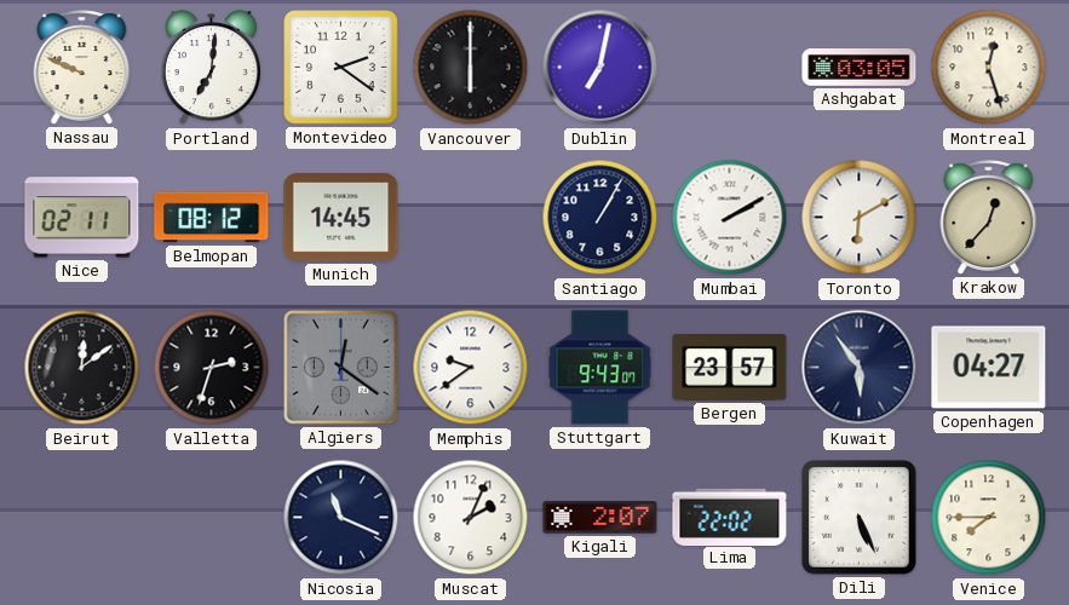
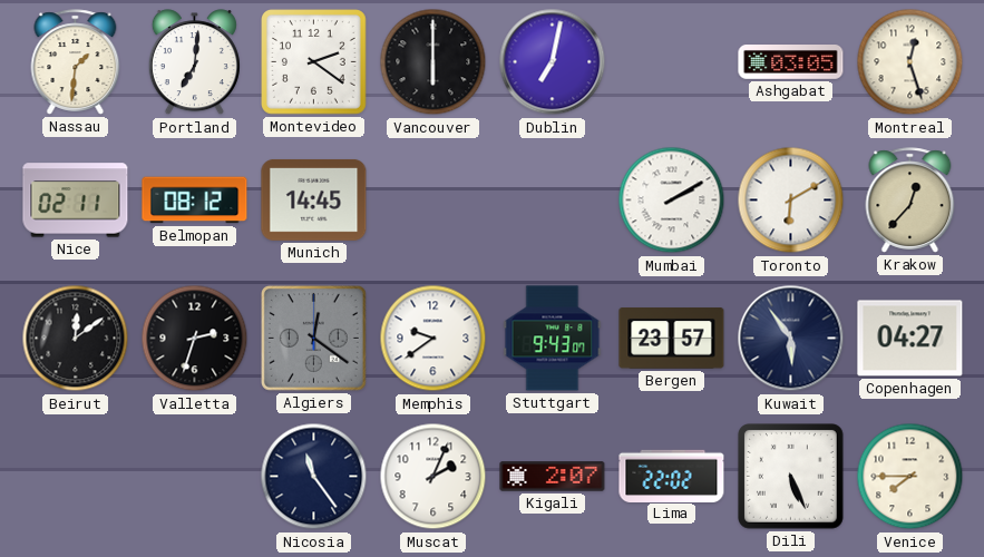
Nassau: 9:49 -> 1:31
Santiago: 1:05 -> none
Nicosia: 11:19 -> 11:24
